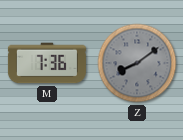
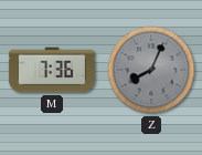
Z: 8:09 -> 8:04
